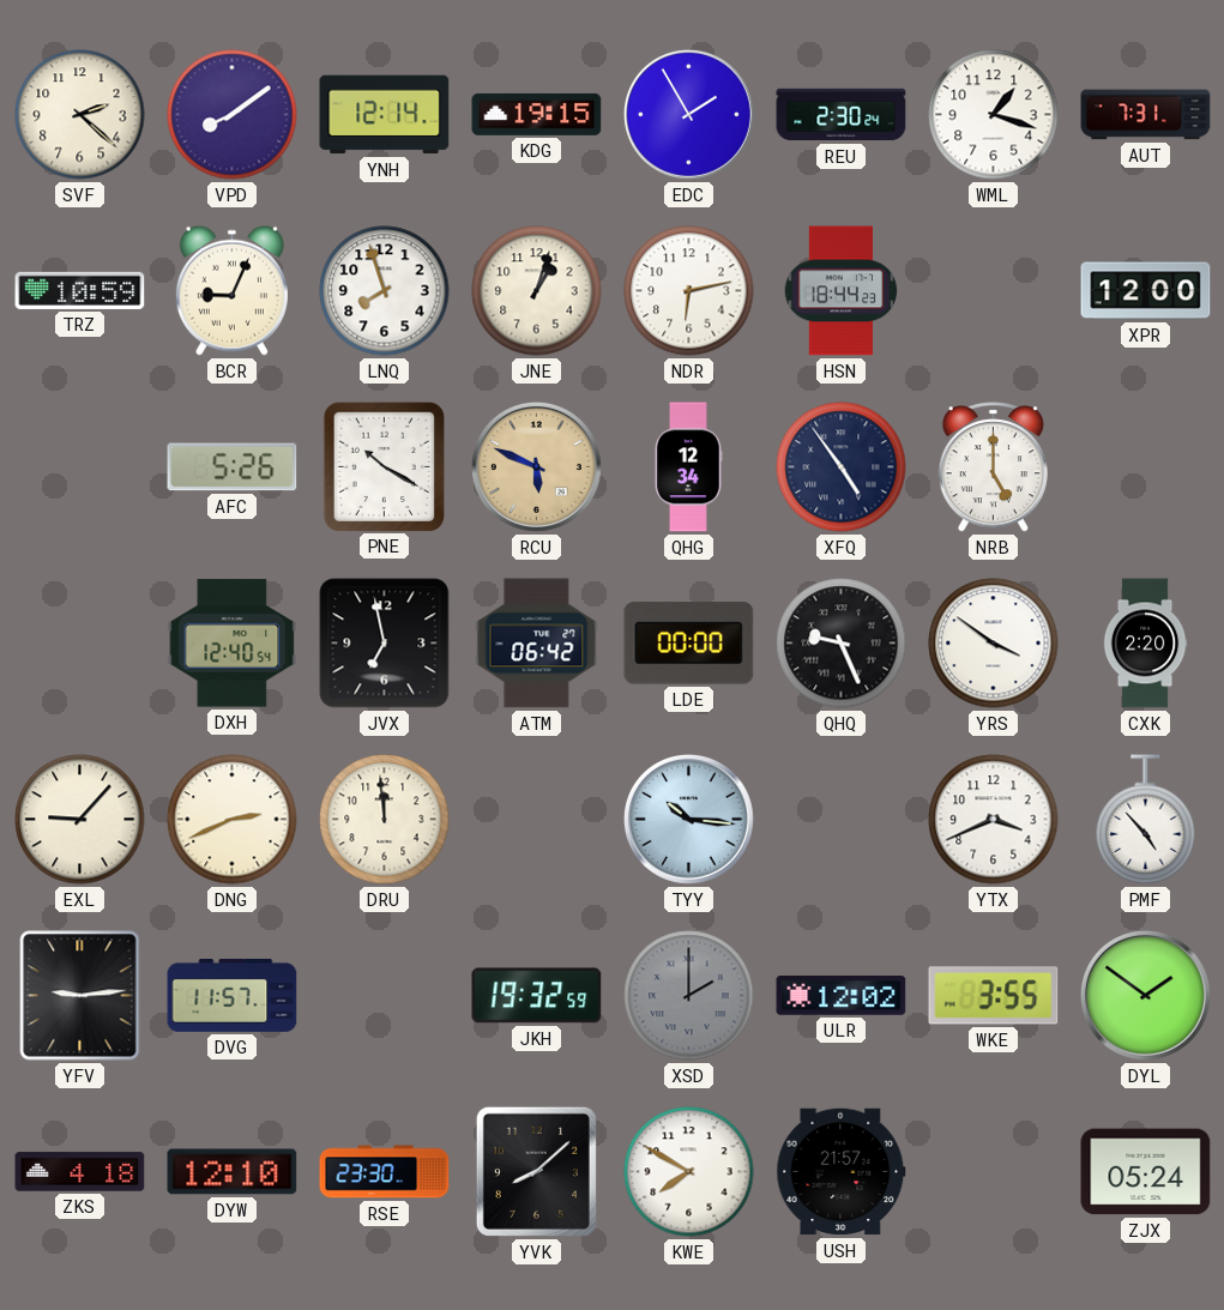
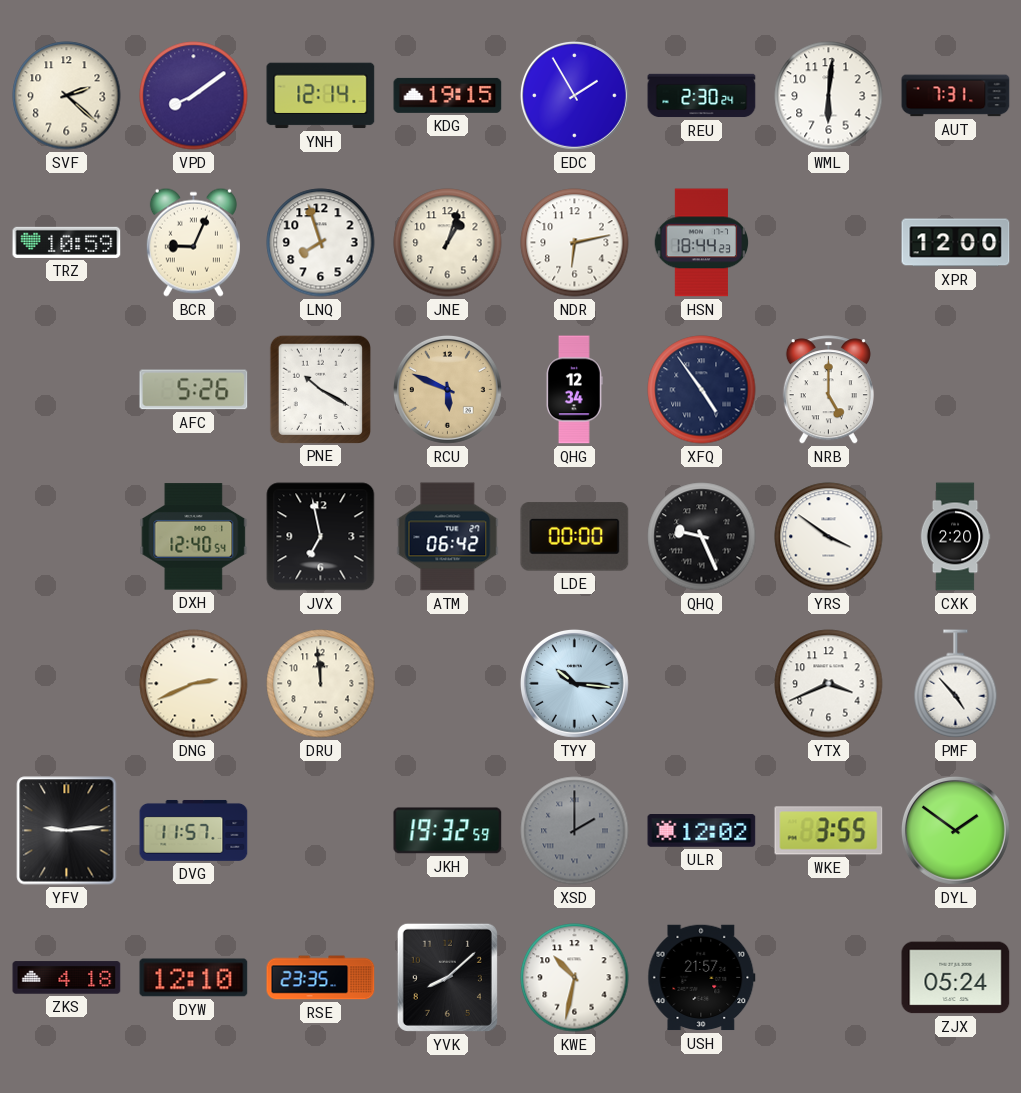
WML: 1:18 -> 6:01
EXL: 9:07 -> none
RSE: 23:30 -> 23:35
KWE: 7:50 -> 10:32
